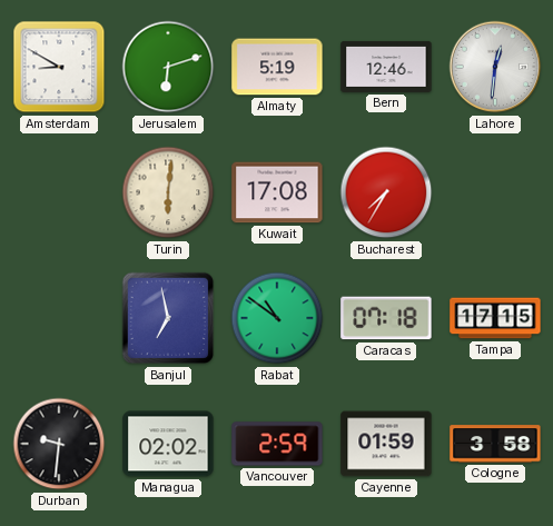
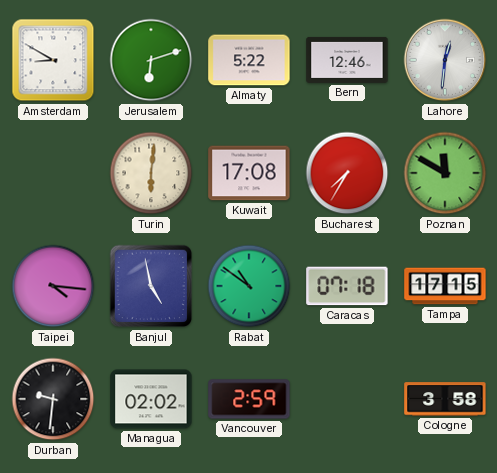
Almaty: 5:19 -> 5:22
Poznan: none -> 11:50
Taipei: none -> 4:16
Banjul: 6:58 -> 4:58
Cayenne: 01:59 -> none
